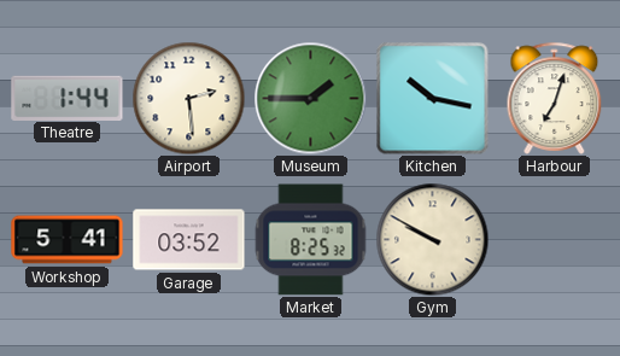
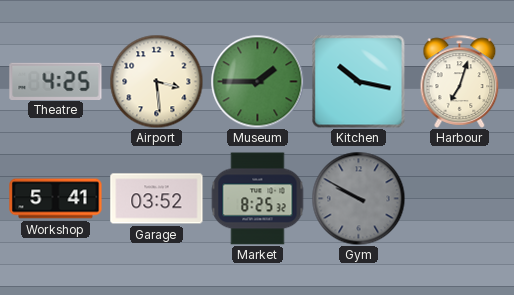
Theatre: 1:44 -> 4:25
Airport: 2:29 -> 3:29
Gym dial: cream -> grey
